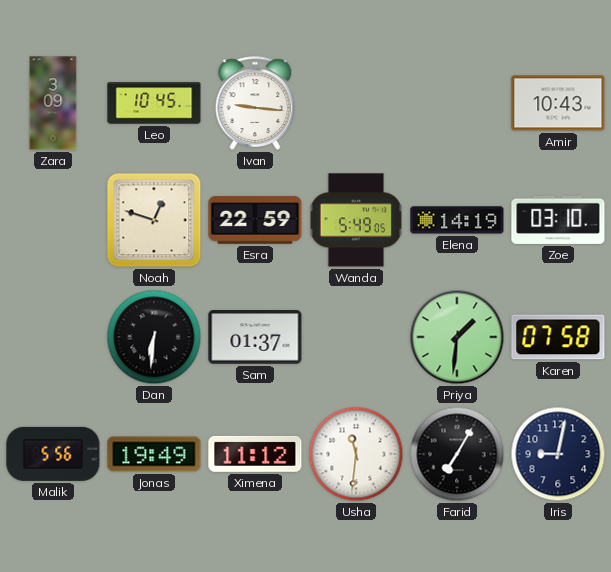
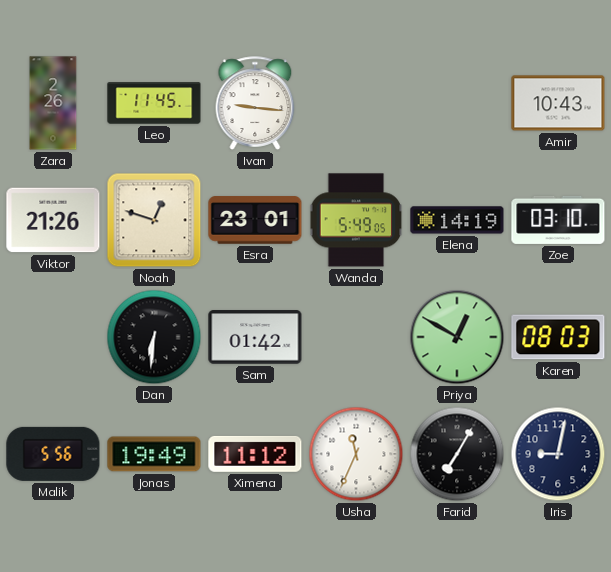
Zara: 3:09 -> 2:26
Leo: 10:45 -> 11:45
Viktor: none -> 21:26
Esra: 22:59 -> 23:01
Sam: 01:37 -> 01:42
Priya: 1:31 -> 12:50
Karen: 07:58 -> 08:03
Usha: 11:31 -> 11:34
